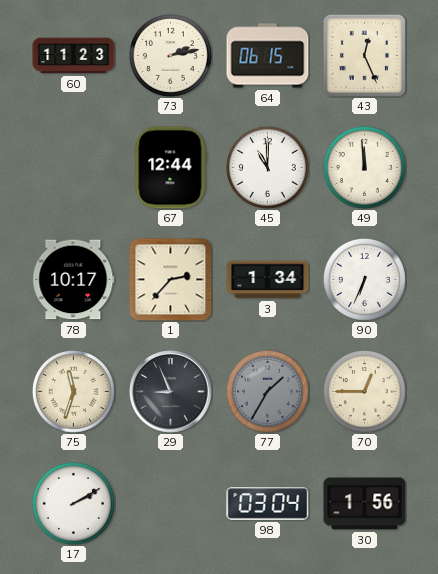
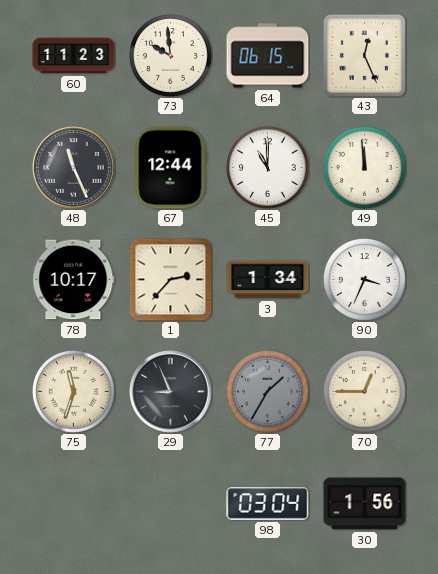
73: 2:13 -> 9:59
48: none -> 11:26
90: 6:34 -> 3:34
17: 2:10 -> none
